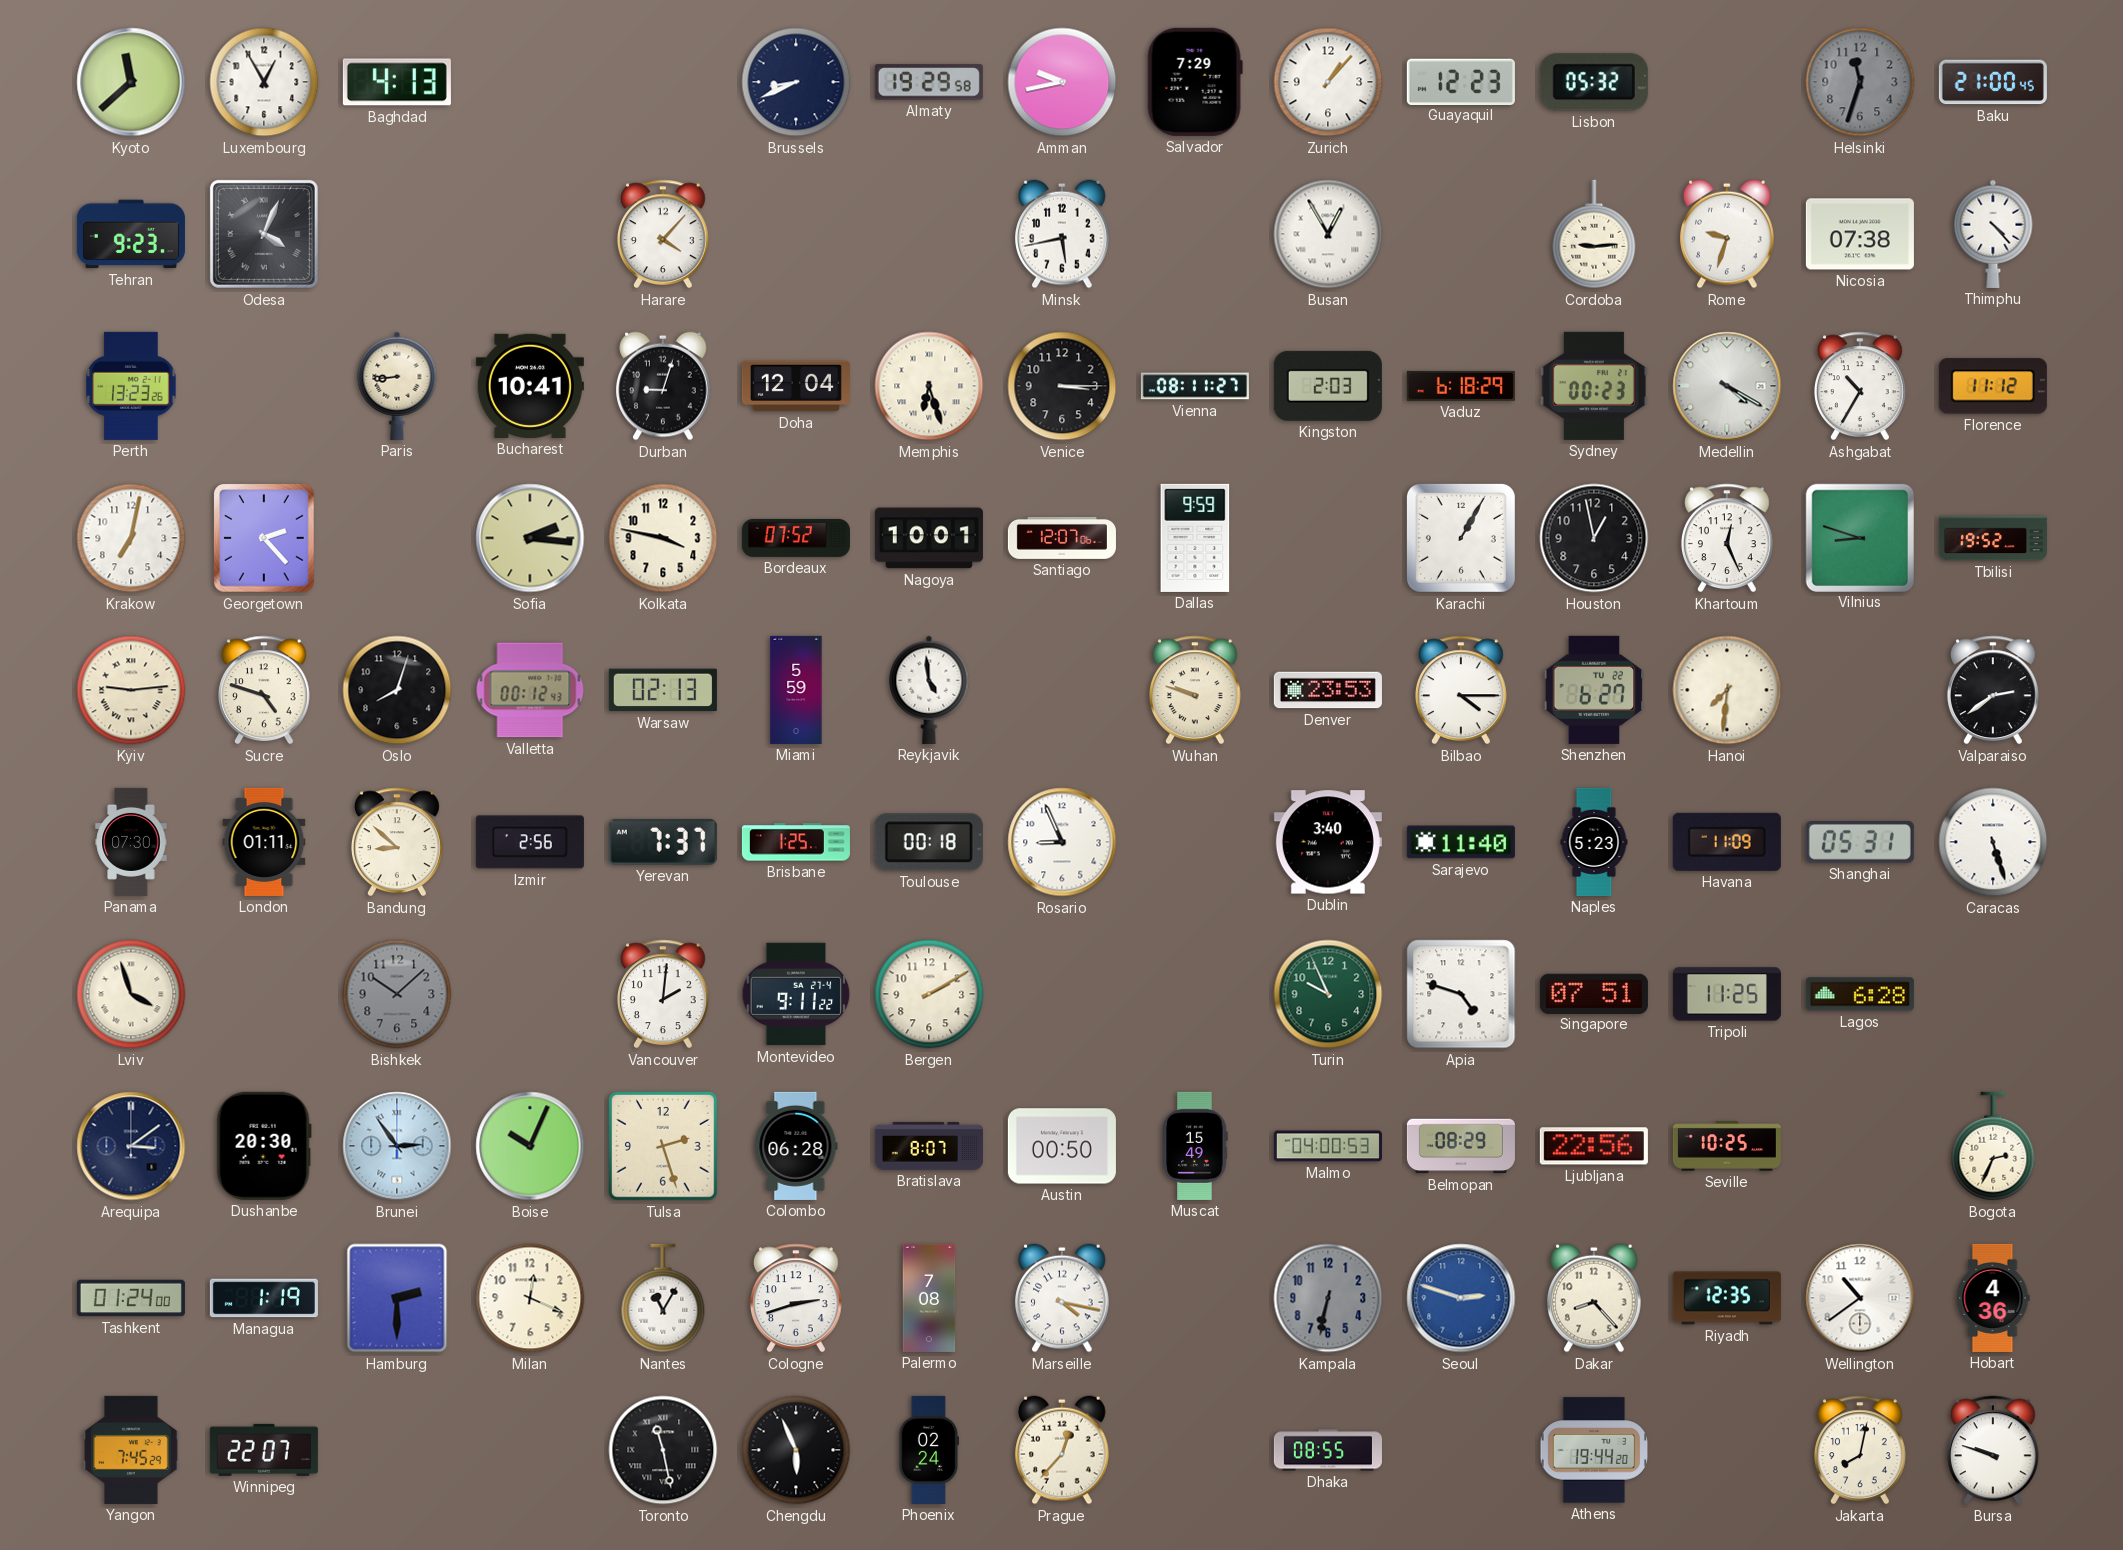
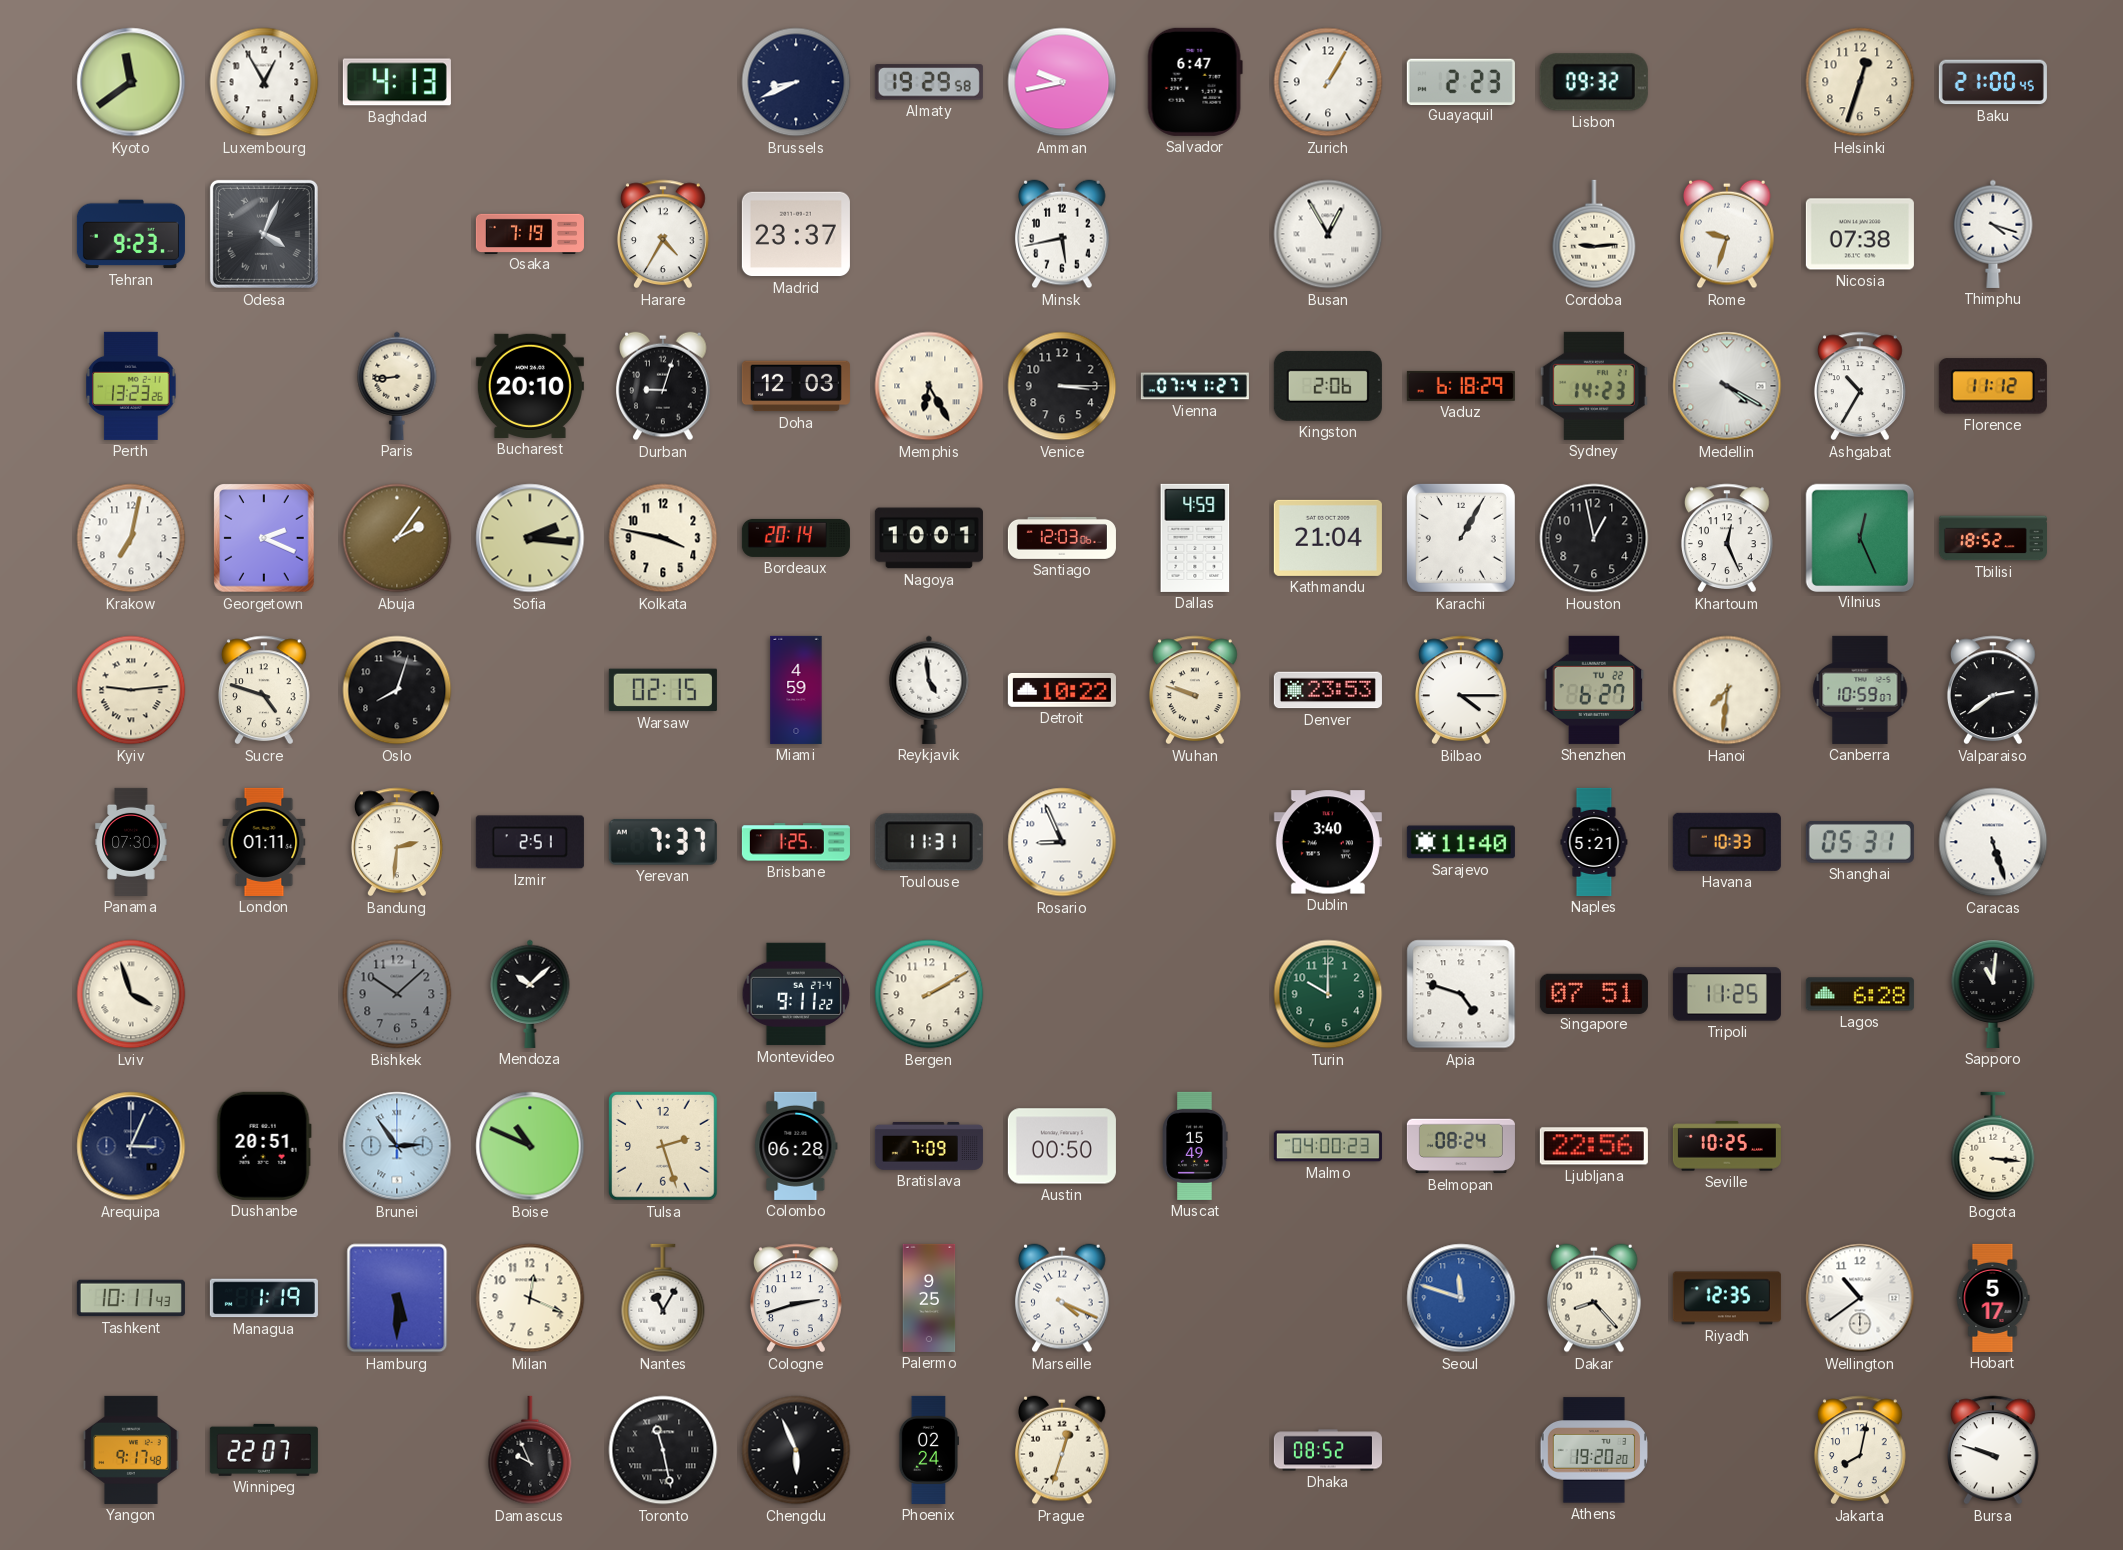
Kyoto: 11:38 -> 11:39
Salvador: 7:29 -> 6:47
Zurich: 1:07 -> 1:05
Guayaquil: 12:23 -> 2:23
Lisbon: 05:32 -> 09:32
Helsinki: 11:33 -> 12:33
Helsinki dial: grey -> cream
Osaka: none -> 7:19
Harare: 4:07 -> 4:35
Madrid: none -> 23:37
Thimphu: 4:23 -> 4:18
Bucharest: 10:41 -> 20:10
Doha: 12:04 -> 12:03
Memphis: 6:27 -> 6:25
Vienna: 08:11 -> 07:41
Kingston: 2:03 -> 2:06
Sydney: 00:23 -> 14:23
Georgetown: 2:23 -> 2:19
Abuja: none -> 2:06
Bordeaux: 07:52 -> 20:14
Santiago: 12:07 -> 12:03
Dallas: 9:59 -> 4:59
Kathmandu: none -> 21:04
Vilnius: 8:48 -> 12:26
Tbilisi: 19:52 -> 18:52
Valletta: 00:12 -> none
Warsaw: 02:13 -> 02:15
Miami: 5:59 -> 4:59
Detroit: none -> 10:22
Canberra: none -> 10:59
Bandung: 8:52 -> 2:31
Izmir: 2:56 -> 2:51
Toulouse: 00:18 -> 11:31
Naples: 5:23 -> 5:21
Havana: 11:09 -> 10:33
Mendoza: none -> 10:08
Vancouver: 2:01 -> none
Turin: 9:56 -> 10:00
Sapporo: none -> 11:01
Arequipa: 3:09 -> 3:04
Dushanbe: 20:30 -> 20:51
Boise: 10:04 -> 10:49
Bratislava: 8:07 -> 7:09
Malmo: 04:00:53 -> 04:00:23
Belmopan: 08:29 -> 08:24
Bogota: 2:34 -> 3:16
Tashkent: 01:24 -> 10:11
Hamburg: 2:30 -> 5:30
Palermo: 7:08 -> 9:25
Marseille: 4:17 -> 4:19
Kampala: 6:32 -> none
Seoul: 2:48 -> 11:48
Hobart: 4:36 -> 5:17
Yangon: 7:45 -> 9:17
Damascus: none -> 9:56
Prague: 12:37 -> 12:33
Dhaka: 08:55 -> 08:52
Athens: 19:44 -> 19:20
